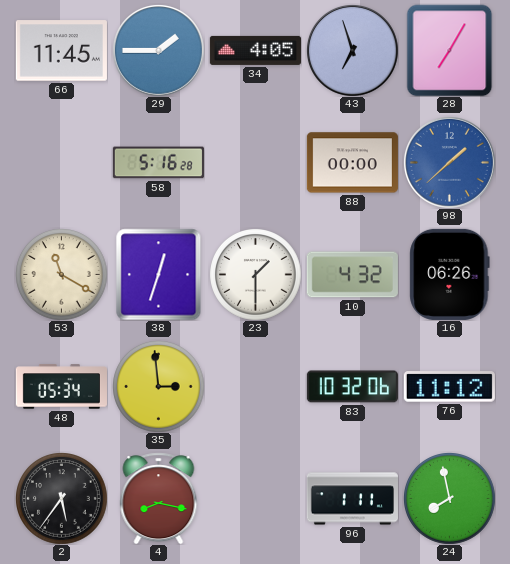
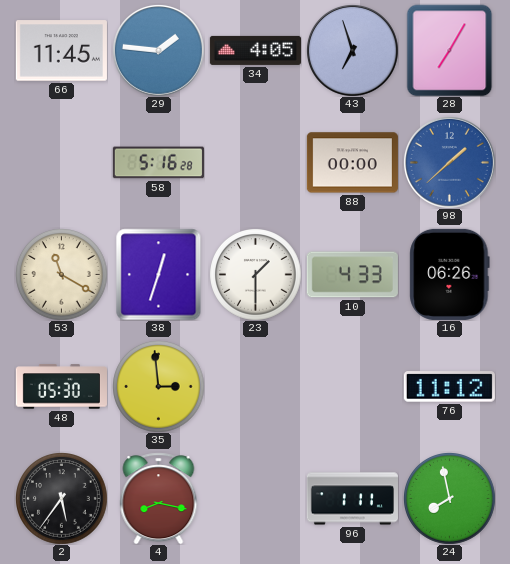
29: 1:45 -> 1:46
10: 4:32 -> 4:33
48: 05:34 -> 05:30
83: 10:32 -> none
